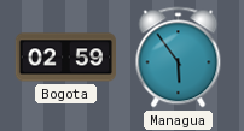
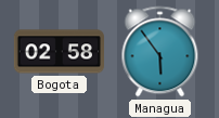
Bogota: 02:59 -> 02:58
